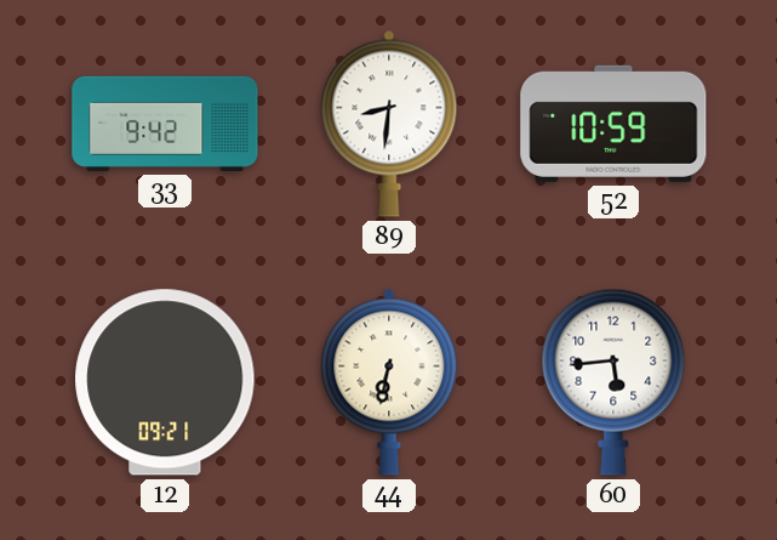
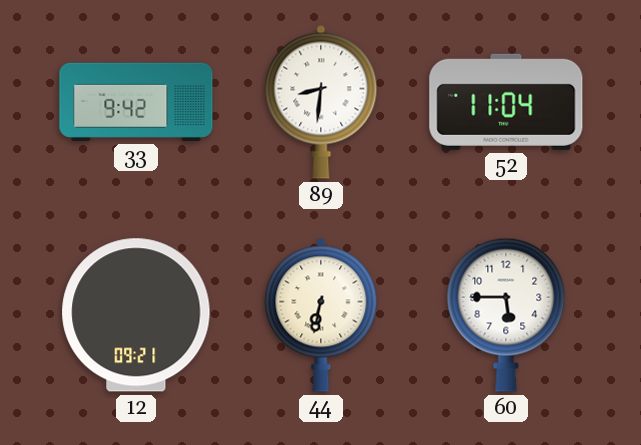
52: 10:59 -> 11:04
60: 5:44 -> 5:45
